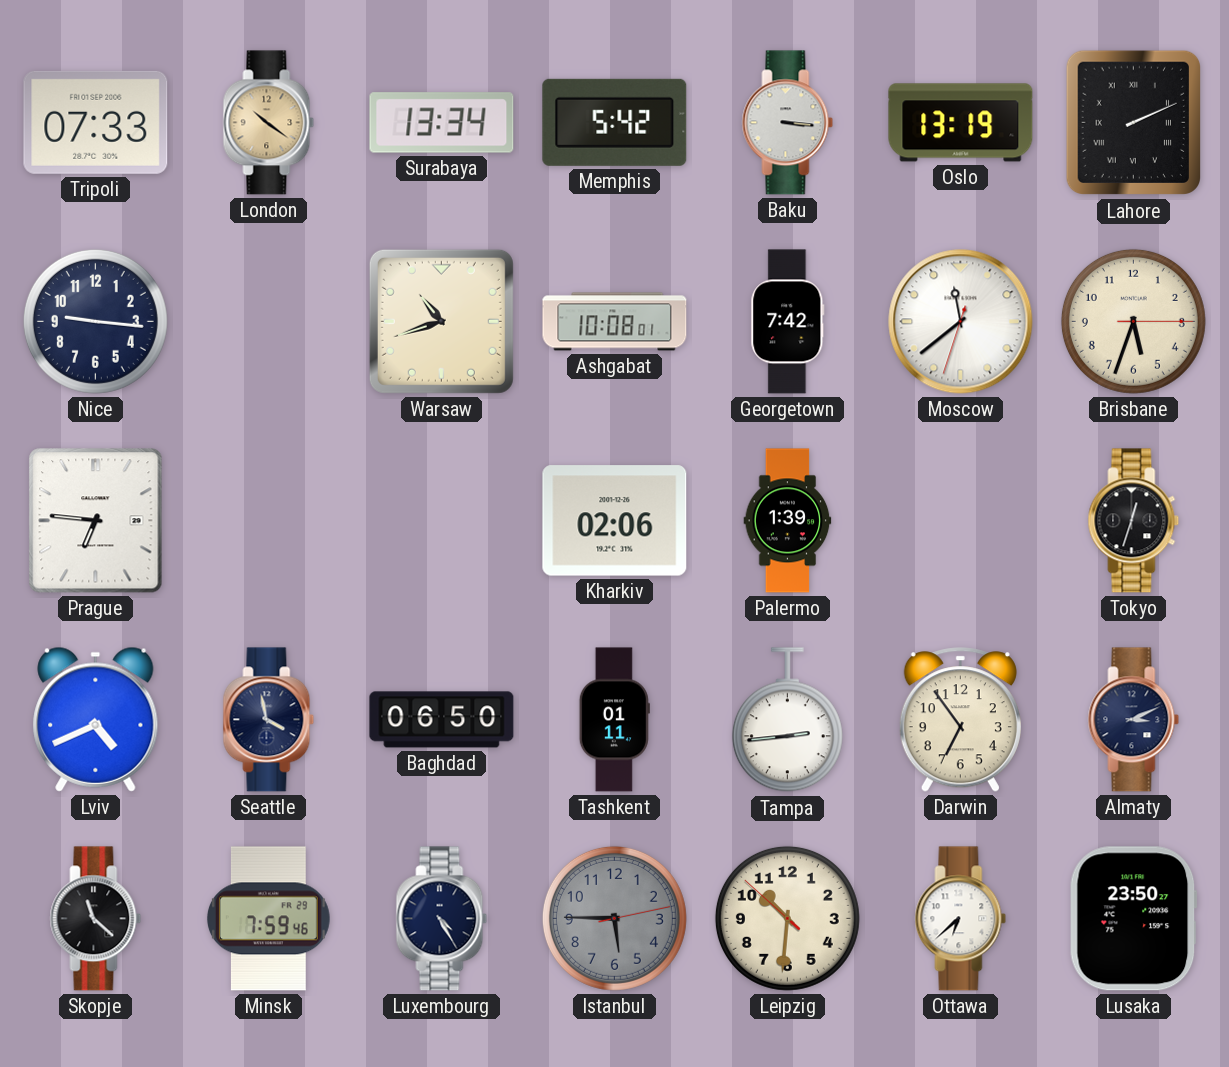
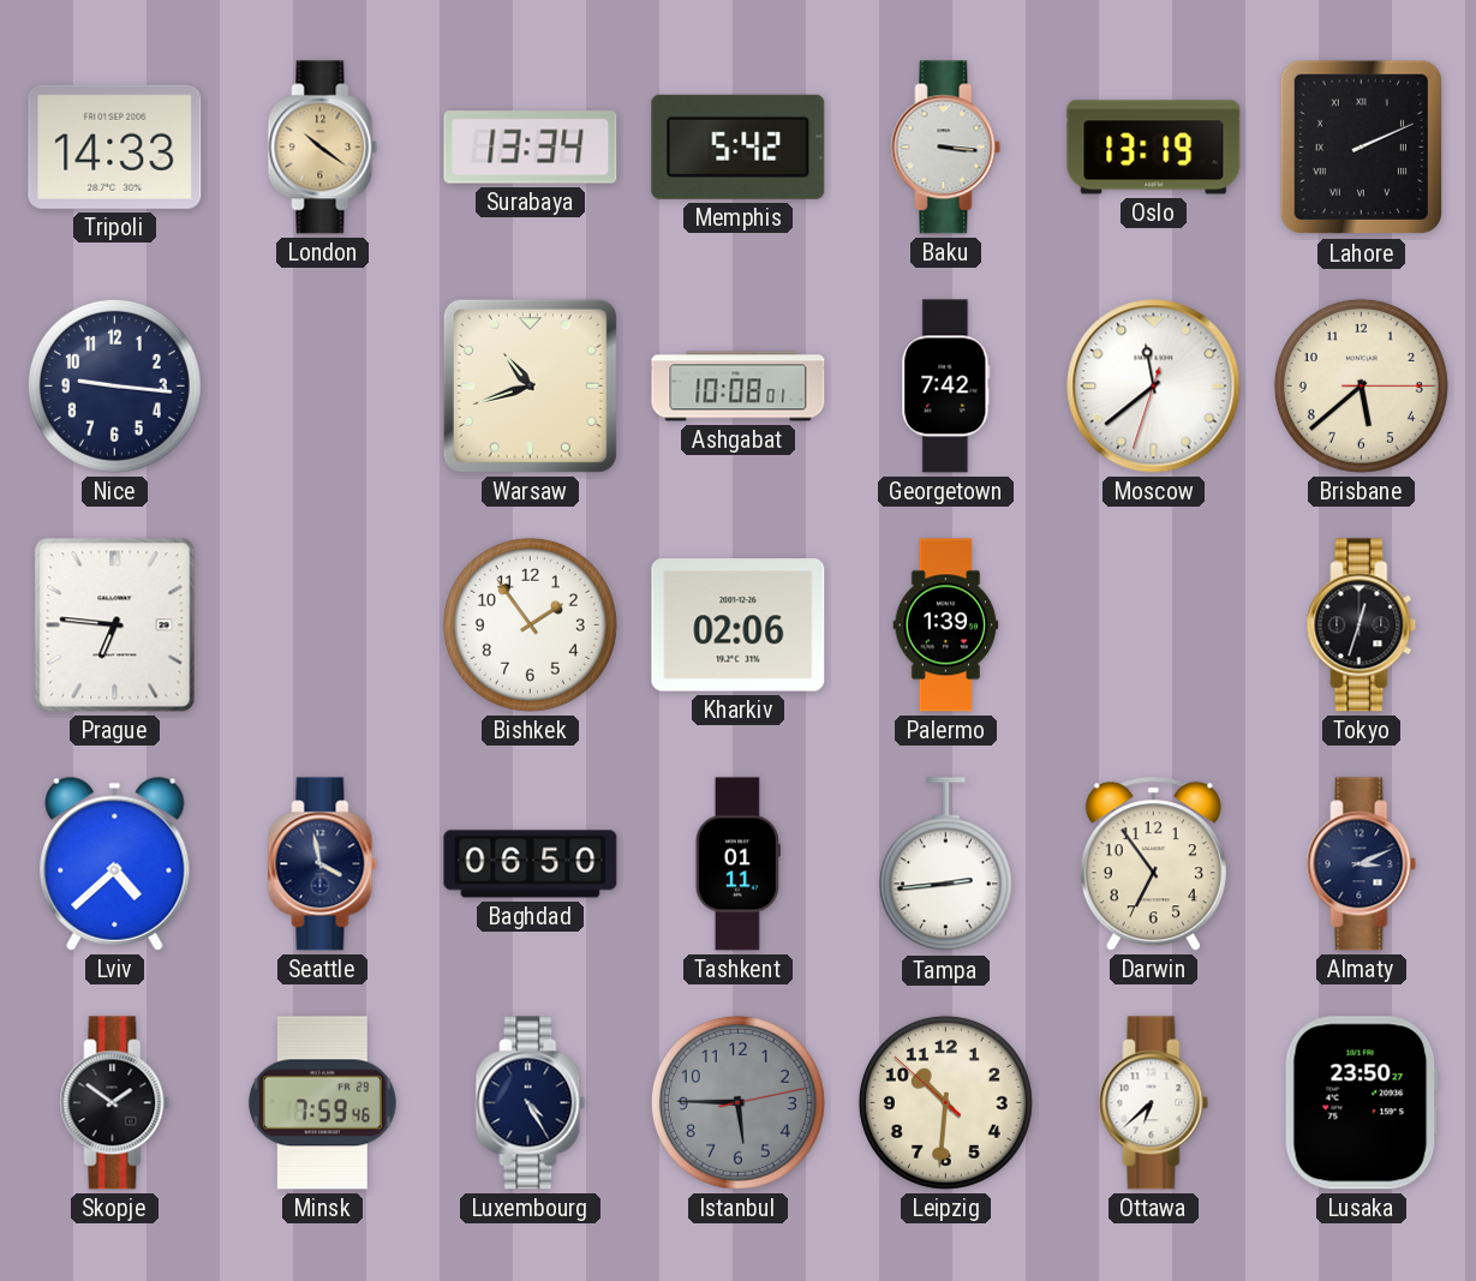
Tripoli: 07:33 -> 14:33
Brisbane: 5:33 -> 5:38
Bishkek: none -> 1:54
Lviv: 4:41 -> 4:38
Skopje: 11:22 -> 1:51
